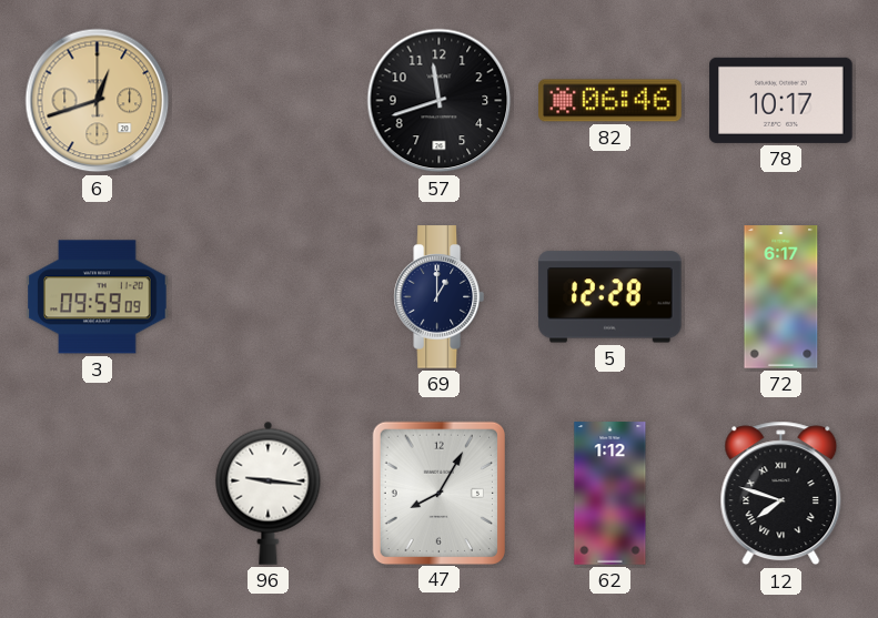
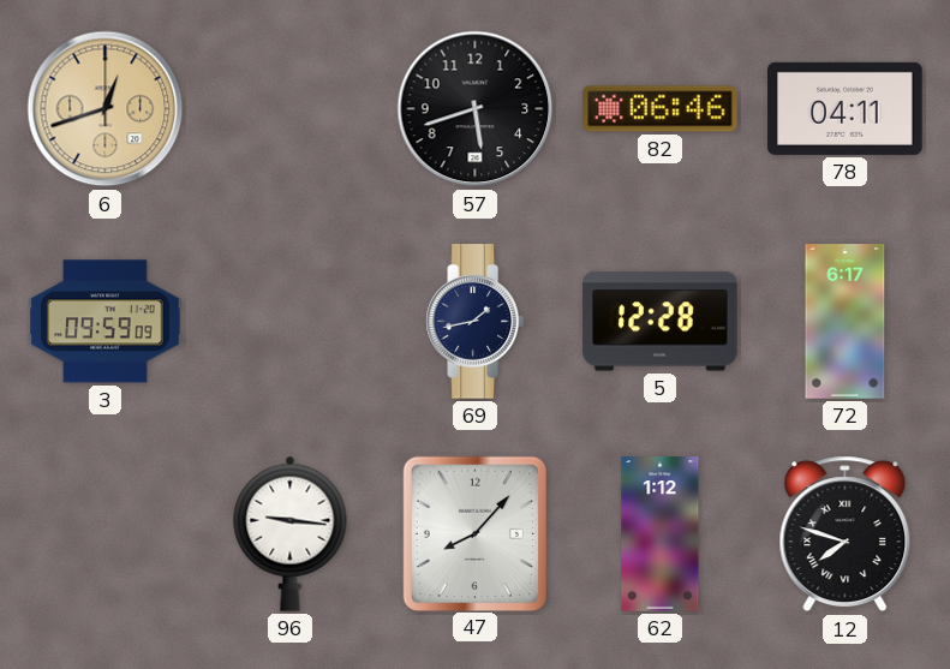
57: 11:42 -> 5:42
78: 10:17 -> 04:11
69: 1:00 -> 1:43
47: 8:05 -> 8:07
